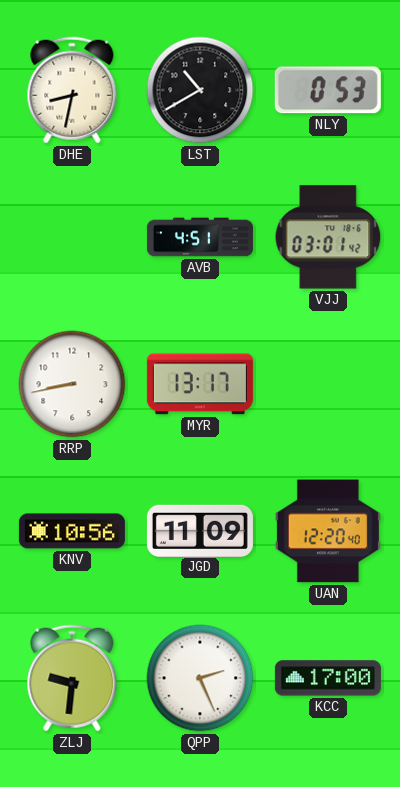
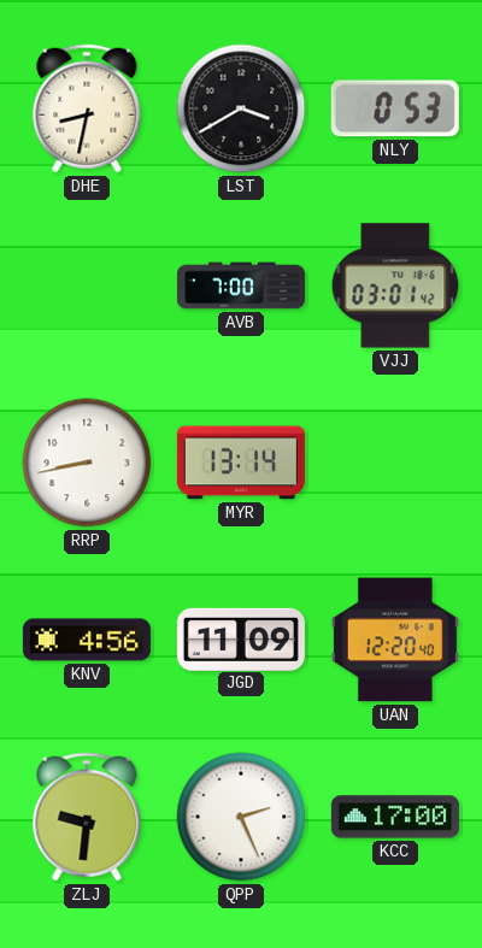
LST: 10:40 -> 3:40
AVB: 4:51 -> 7:00
MYR: 13:17 -> 13:14
KNV: 10:56 -> 4:56
